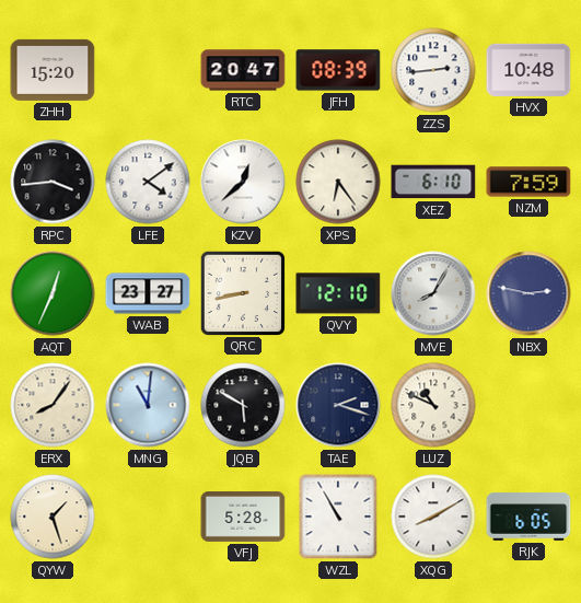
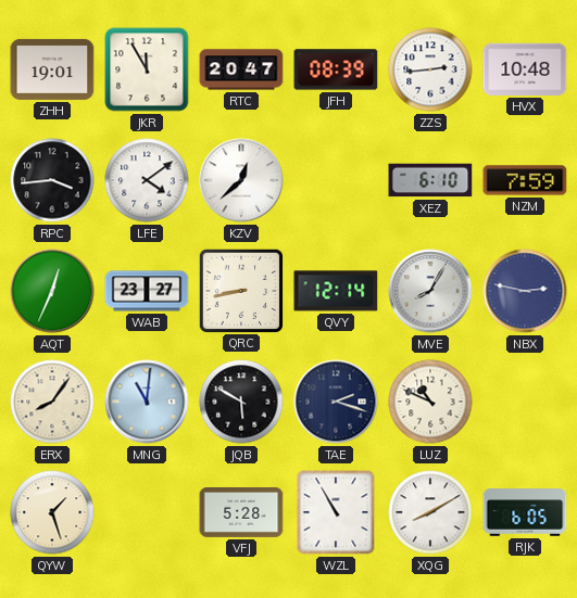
ZHH: 15:20 -> 19:01
JKR: none -> 11:55
XPS: 6:24 -> none
QVY: 12:10 -> 12:14
